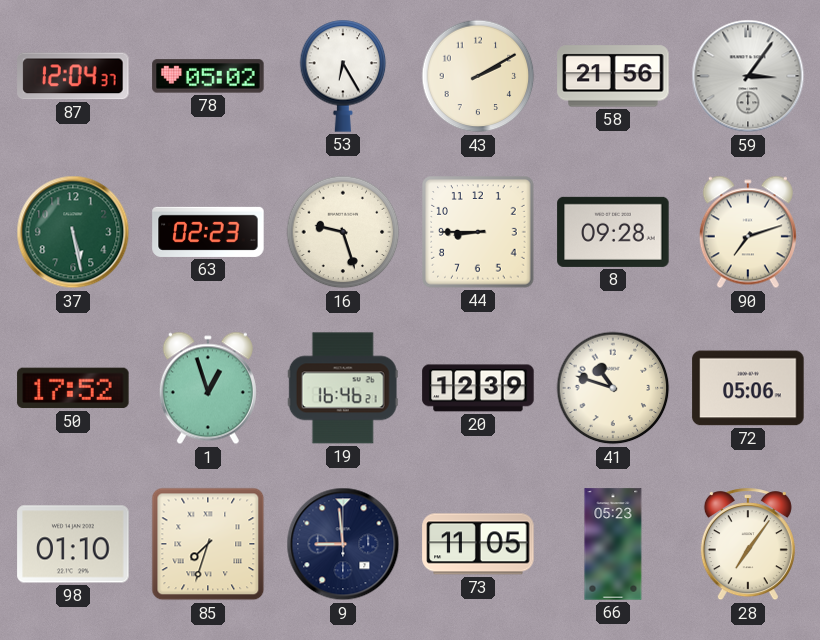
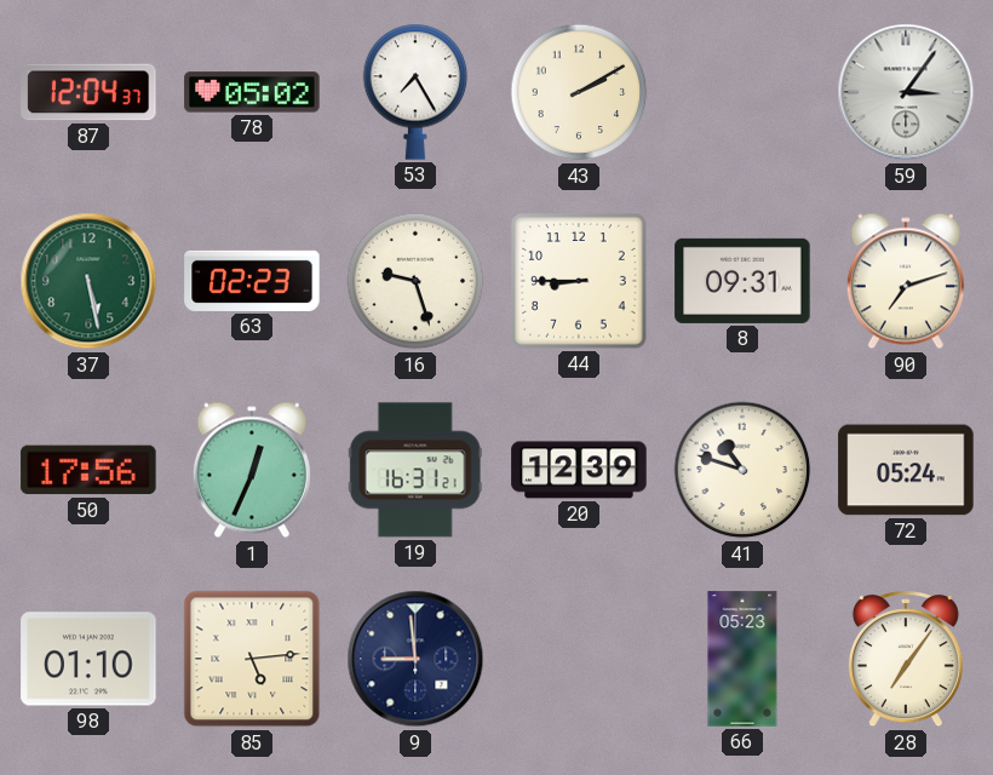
53: 6:25 -> 7:25
58: 21:56 -> none
8: 09:28 -> 09:31
50: 17:52 -> 17:56
1: 12:57 -> 12:34
19: 16:46 -> 16:31
72: 05:06 -> 05:24
85: 7:33 -> 5:14
73: 11:05 -> none
